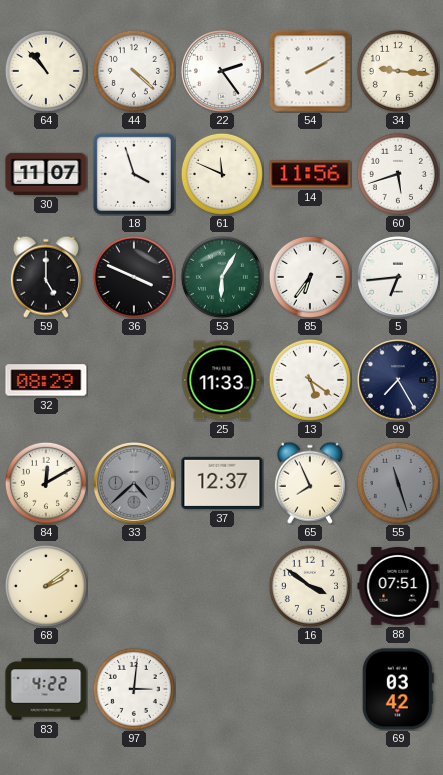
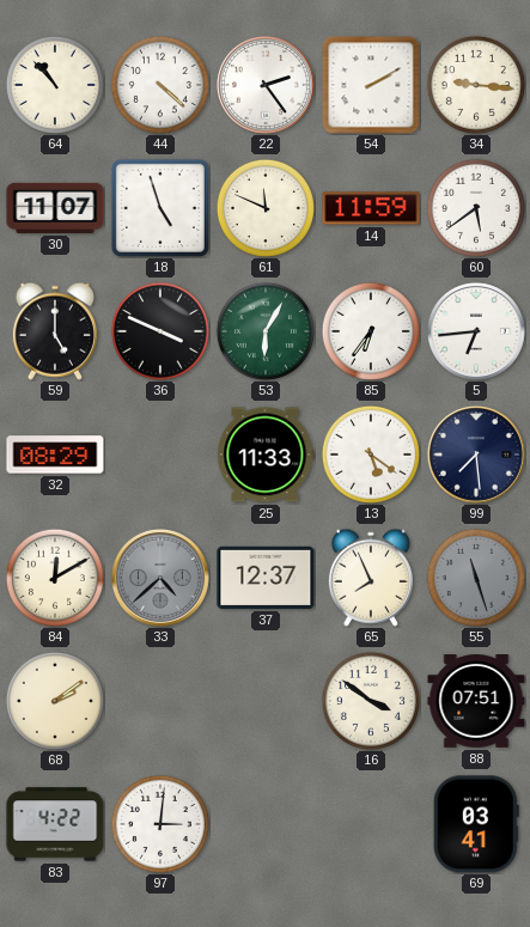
18: 3:57 -> 4:57
14: 11:56 -> 11:59
60: 5:42 -> 5:39
99: 7:25 -> 7:29
69: 03:42 -> 03:41
